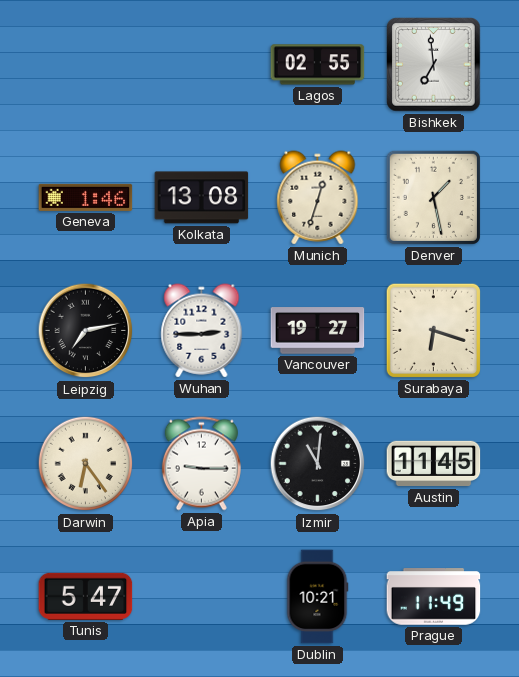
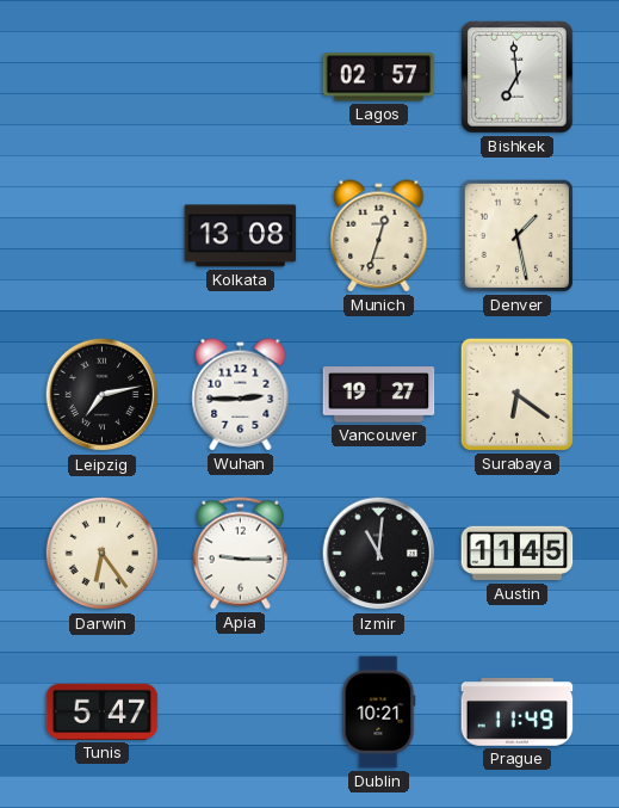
Lagos: 02:55 -> 02:57
Geneva: 1:46 -> none
Surabaya: 6:18 -> 6:21
